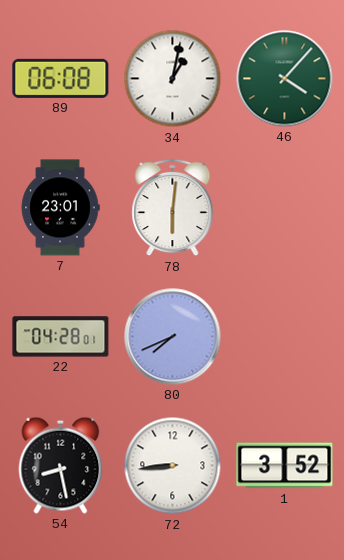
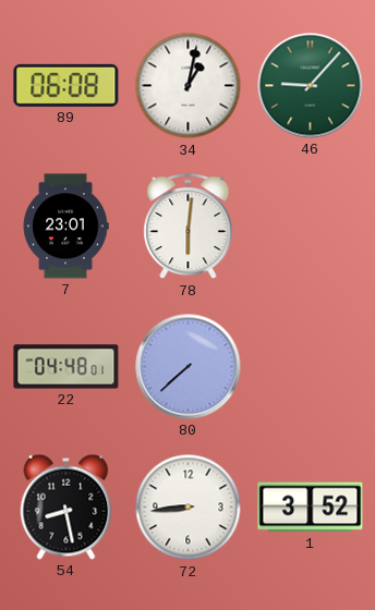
46: 4:07 -> 9:07
22: 04:28 -> 04:48
80: 7:41 -> 7:38
